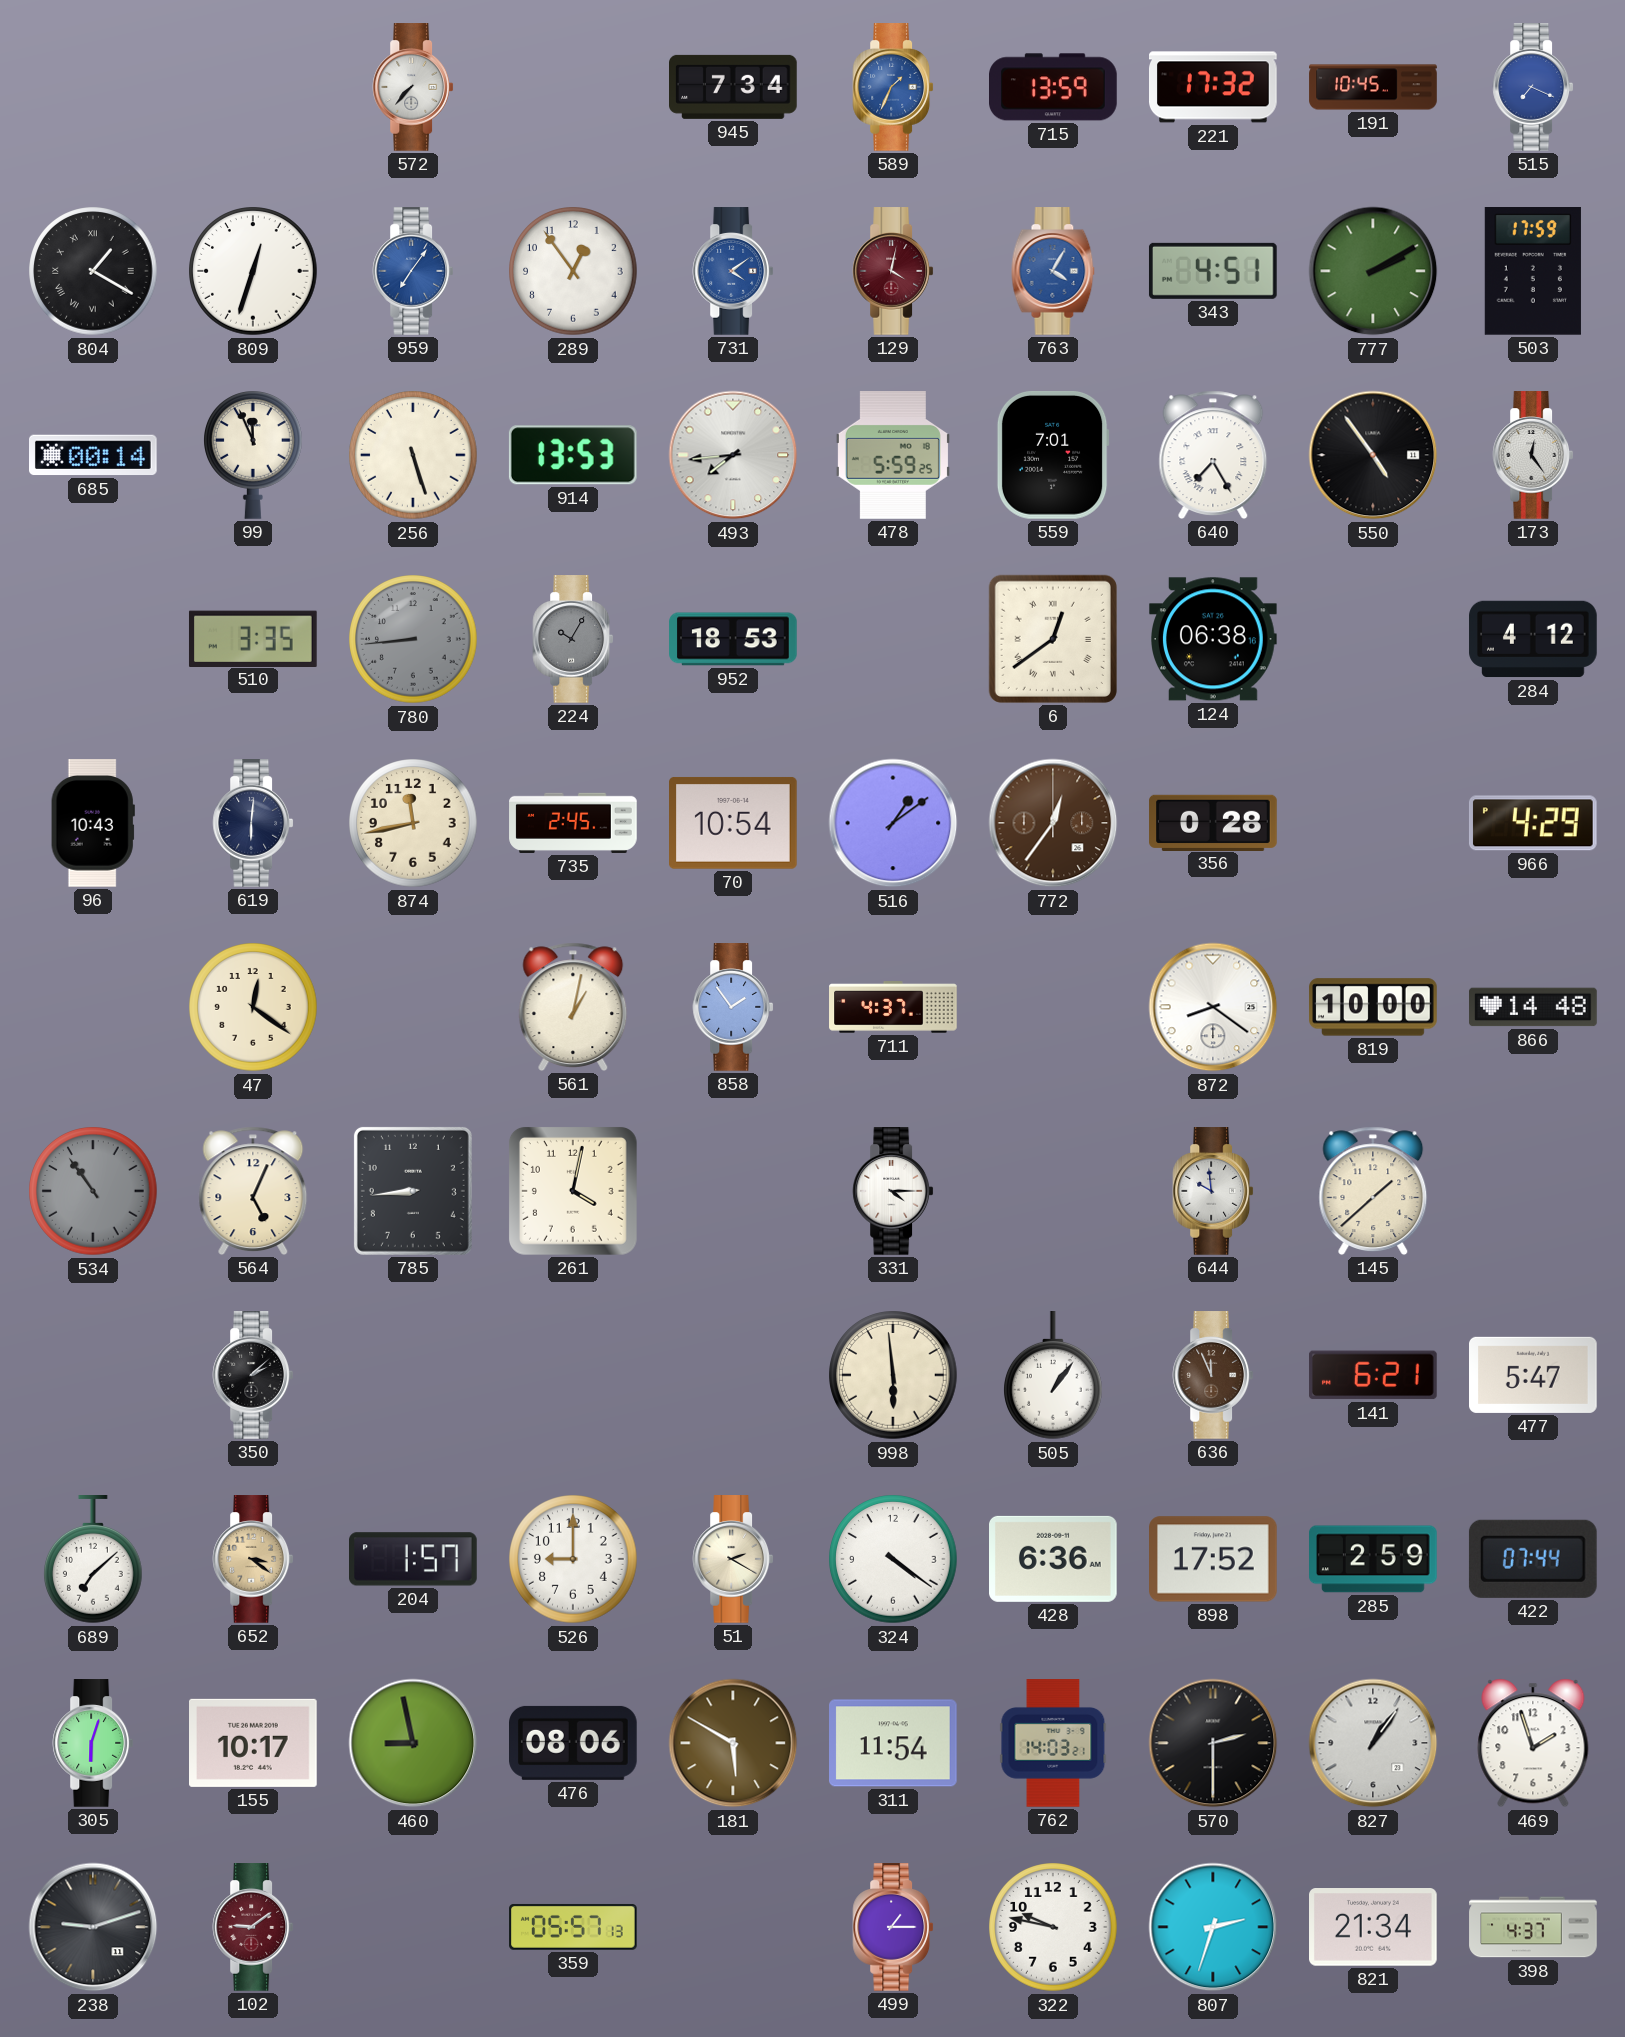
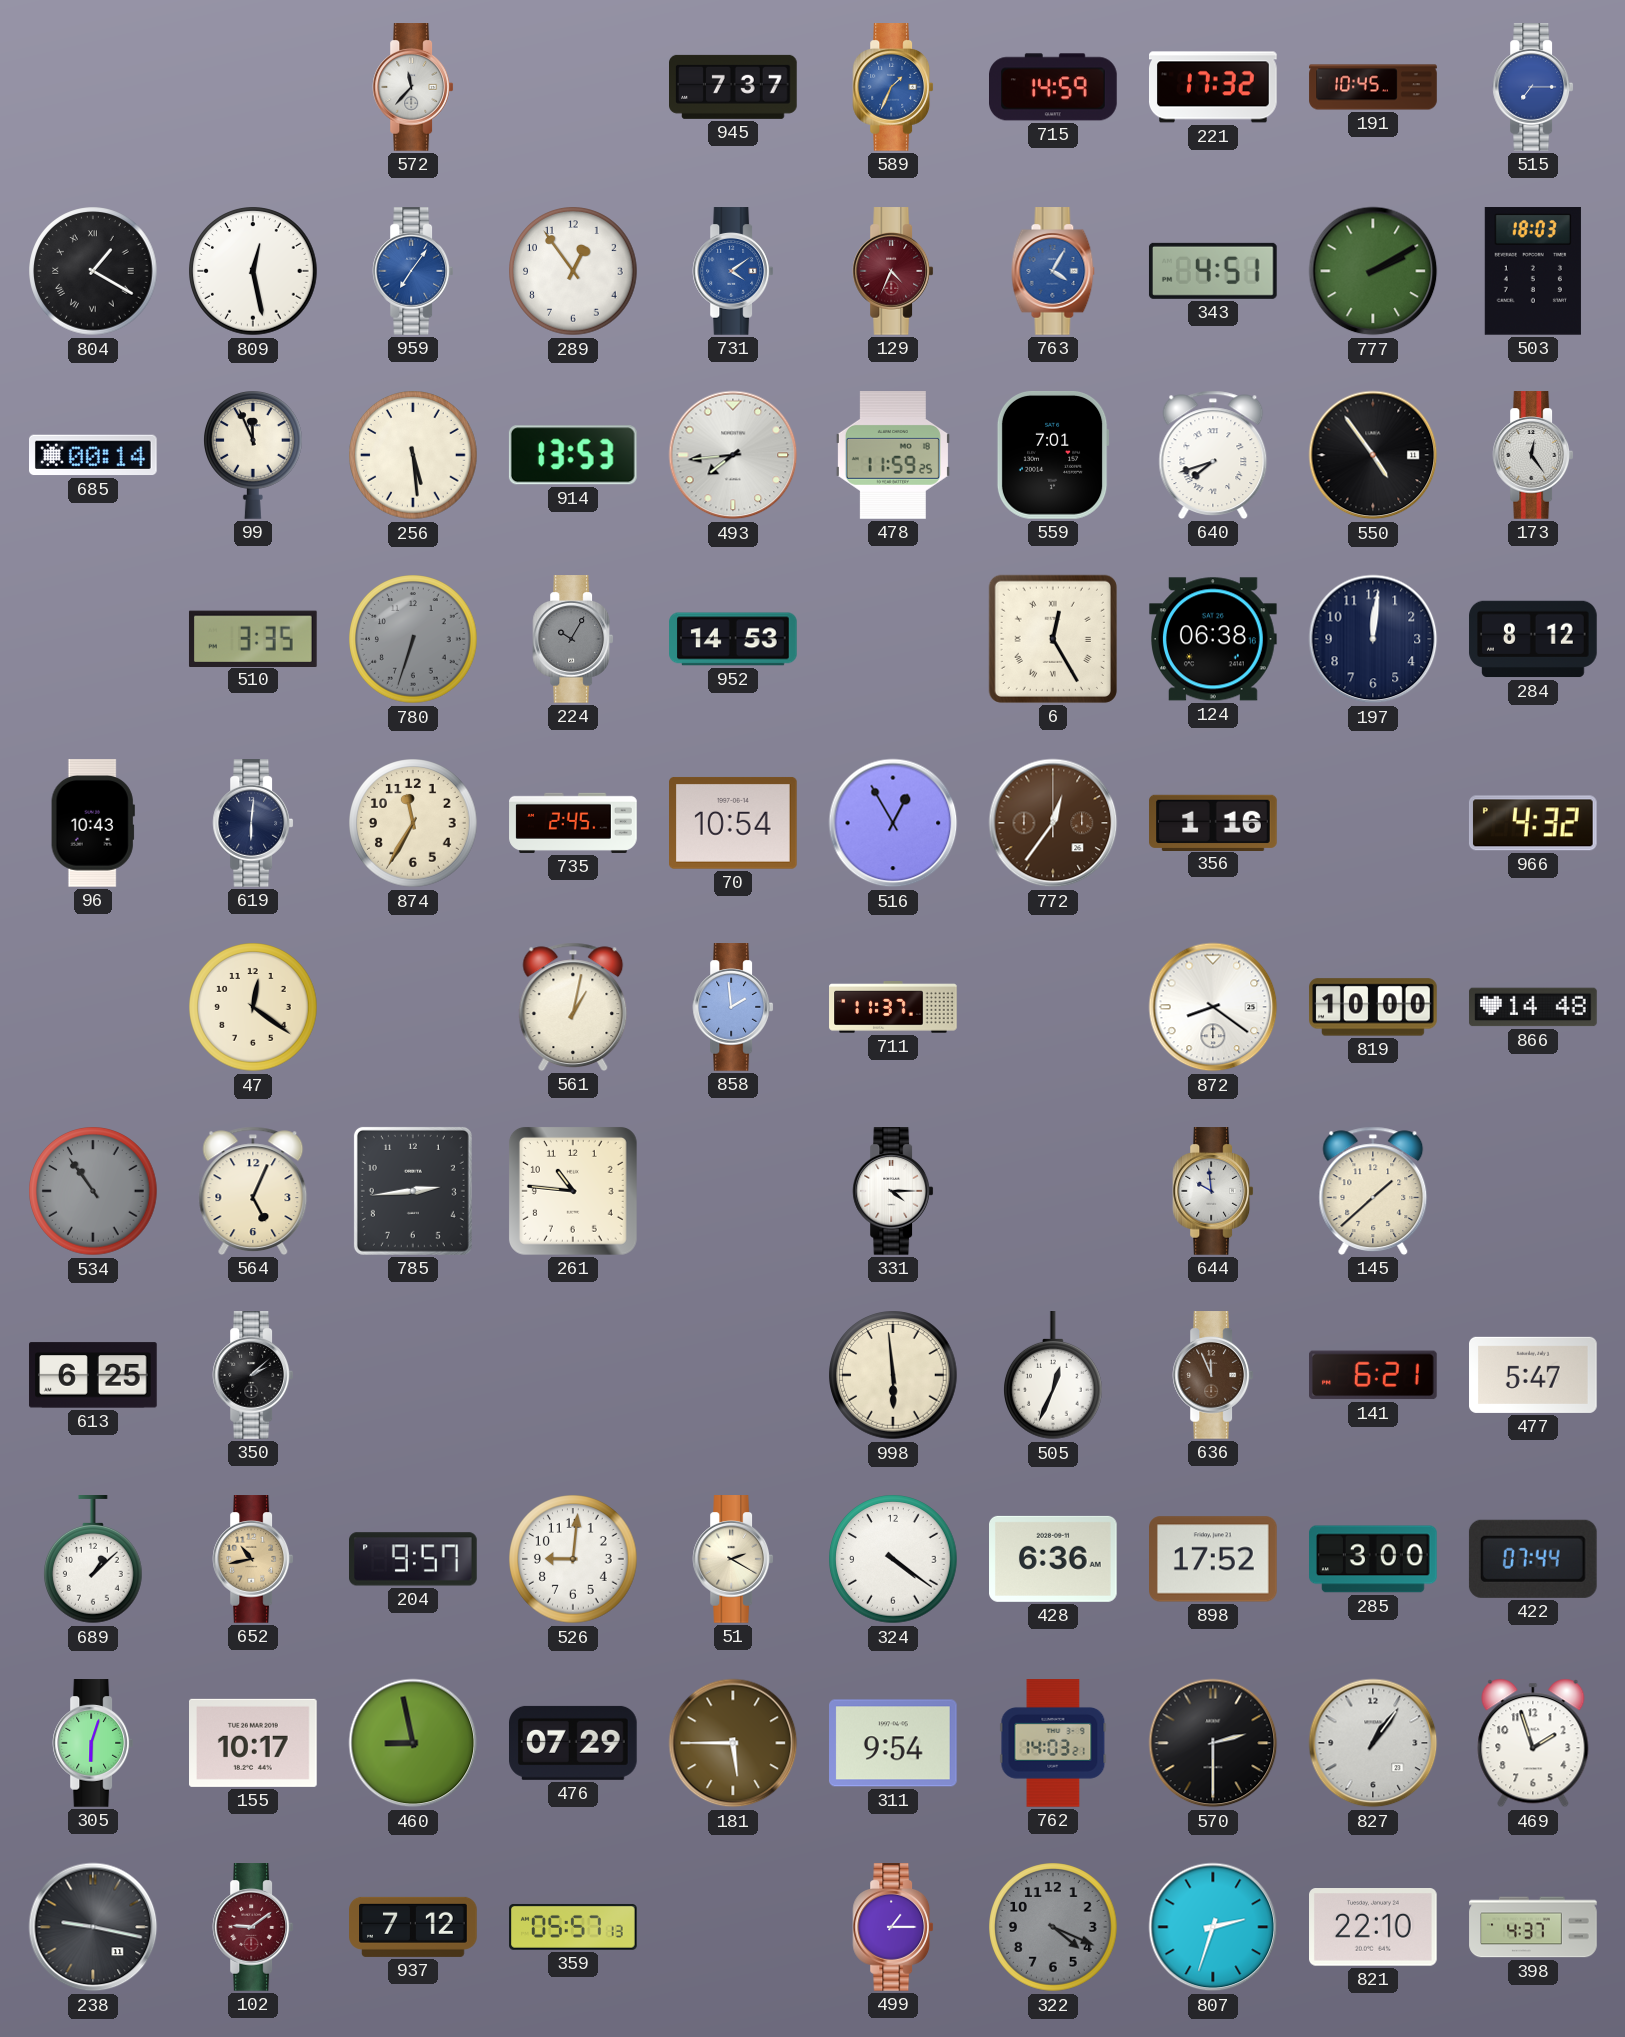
572: 7:37 -> 11:37
945: 7:34 -> 7:37
715: 13:59 -> 14:59
515: 7:19 -> 7:15
809: 12:33 -> 12:28
129: 4:02 -> 4:34
503: 17:59 -> 18:03
256: 5:27 -> 5:29
478: 5:59 -> 11:59
640: 7:25 -> 7:42
780: 8:44 -> 6:33
952: 18:53 -> 14:53
6: 12:39 -> 12:25
197: none -> 12:01
284: 4:12 -> 8:12
874: 11:43 -> 11:35
516: 1:09 -> 12:55
356: 0:28 -> 1:16
966: 4:29 -> 4:32
858: 1:54 -> 1:59
711: 4:37 -> 11:37
785: 8:44 -> 2:44
261: 4:02 -> 10:46
613: none -> 6:25
505: 1:06 -> 12:34
689: 7:08 -> 1:08
652: 3:21 -> 10:43
204: 1:57 -> 9:57
526: 9:00 -> 9:01
285: 2:59 -> 3:00
476: 08:06 -> 07:29
181: 5:50 -> 5:45
311: 11:54 -> 9:54
238: 9:12 -> 9:17
937: none -> 7:12
322: 9:47 -> 4:19
322 dial: white -> grey
821: 21:34 -> 22:10
